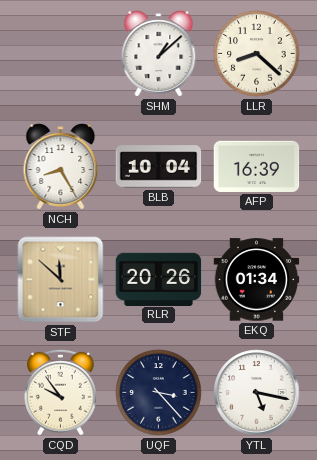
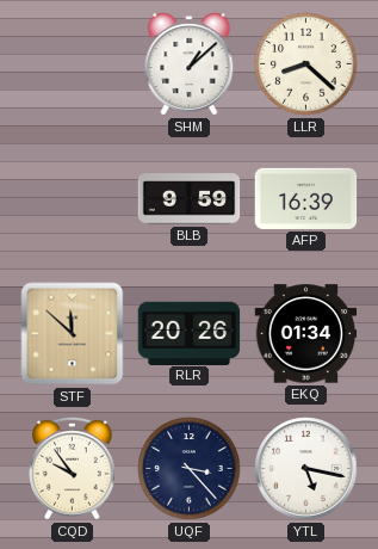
NCH: 8:25 -> none
BLB: 10:04 -> 9:59
